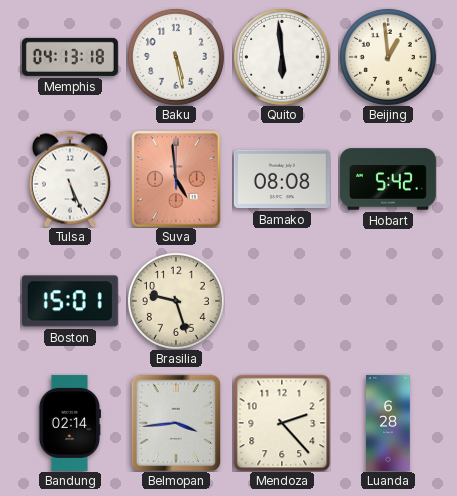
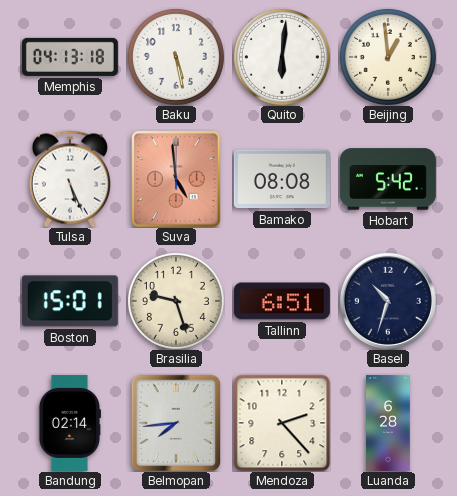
Quito: 5:59 -> 6:01
Tallinn: none -> 6:51
Basel: none -> 10:33
Belmopan: 3:44 -> 7:44
